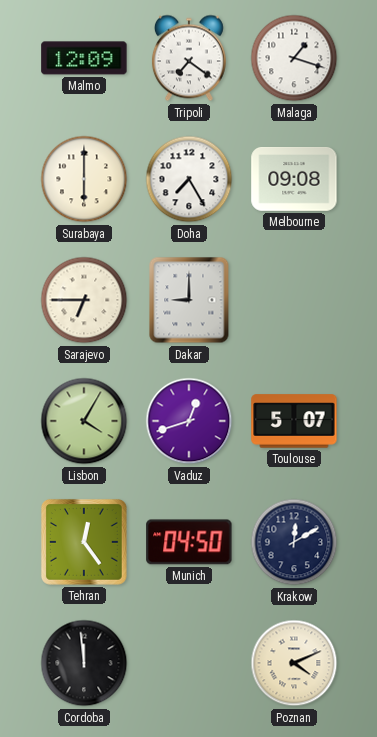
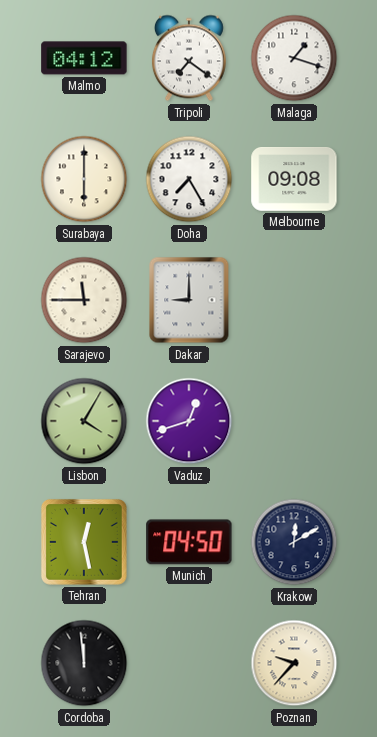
Malmo: 12:09 -> 04:12
Sarajevo: 6:45 -> 11:45
Toulouse: 5:07 -> none
Tehran: 12:24 -> 12:28
Poznan: 4:11 -> 9:37
